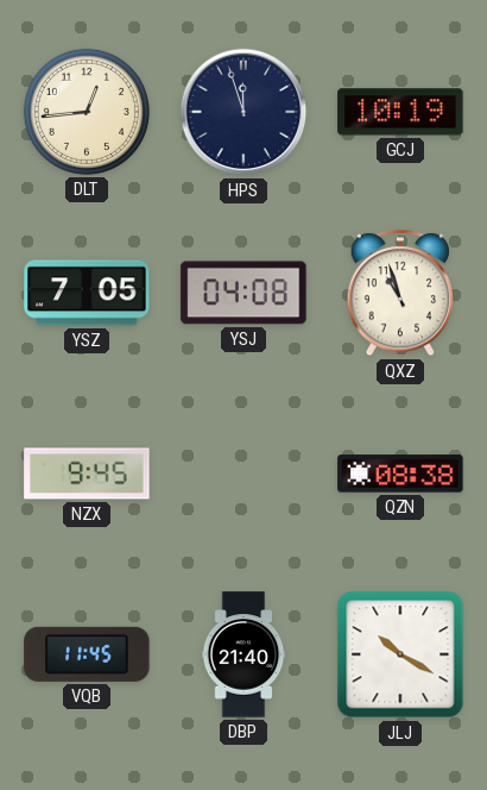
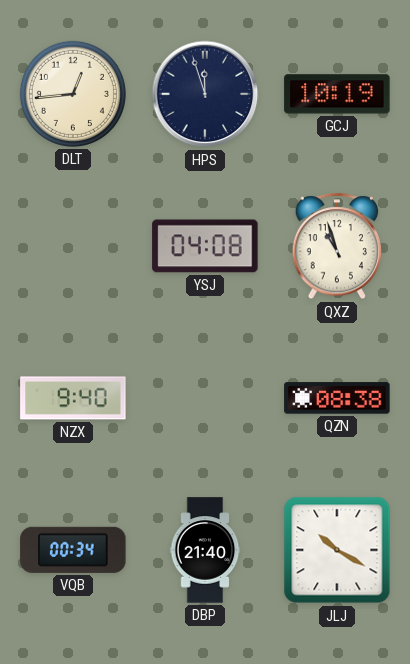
YSZ: 7:05 -> none
NZX: 9:45 -> 9:40
VQB: 11:45 -> 00:34
